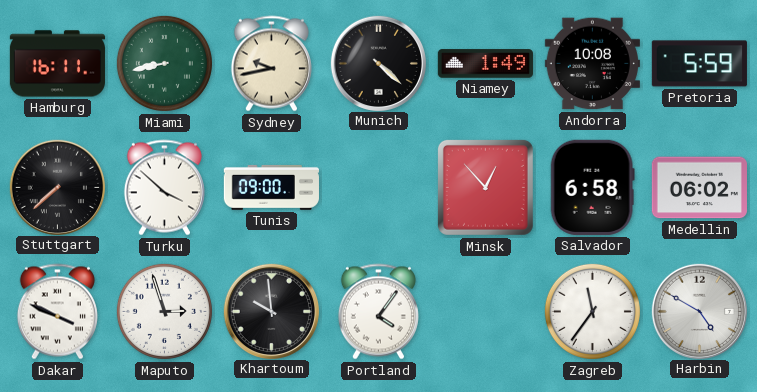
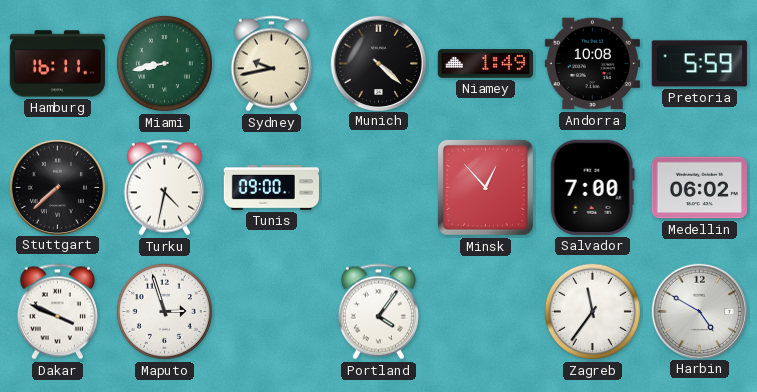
Turku: 3:52 -> 4:32
Salvador: 6:58 -> 7:00
Khartoum: 9:59 -> none
